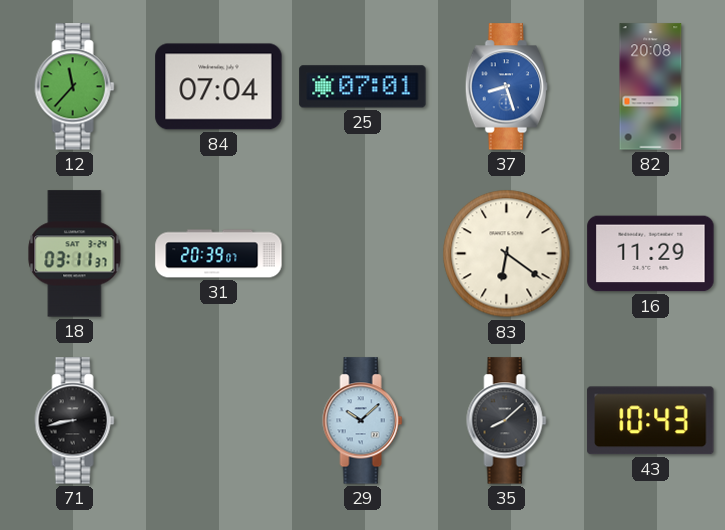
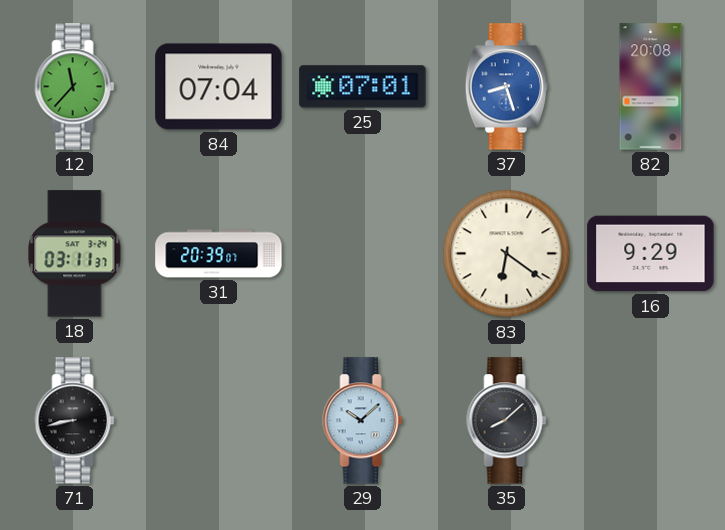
16: 11:29 -> 9:29
43: 10:43 -> none
